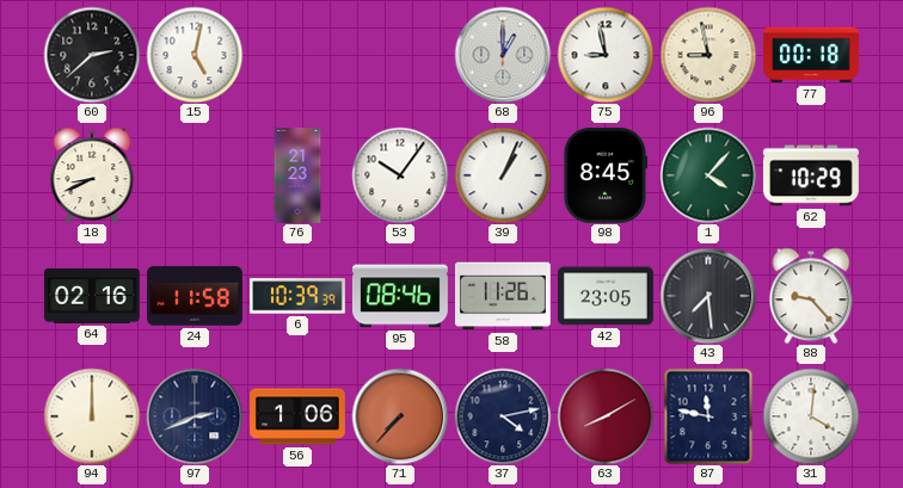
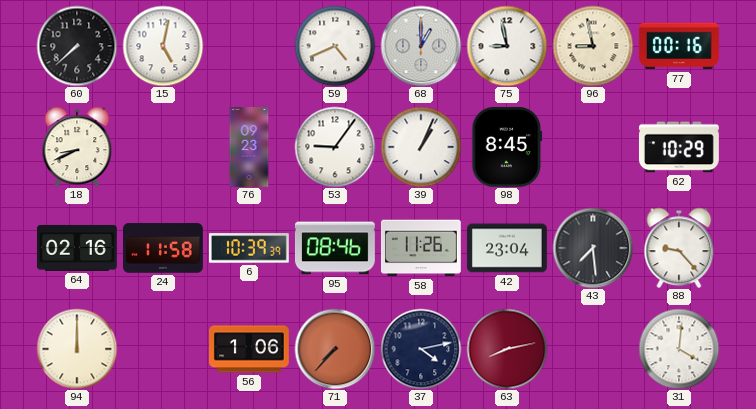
60: 2:38 -> 7:38
59: none -> 4:41
77: 00:18 -> 00:16
76: 21:23 -> 09:23
53: 10:06 -> 9:06
1: 4:07 -> none
42: 23:05 -> 23:04
97: 2:41 -> none
63: 8:10 -> 8:13
87: 11:47 -> none
